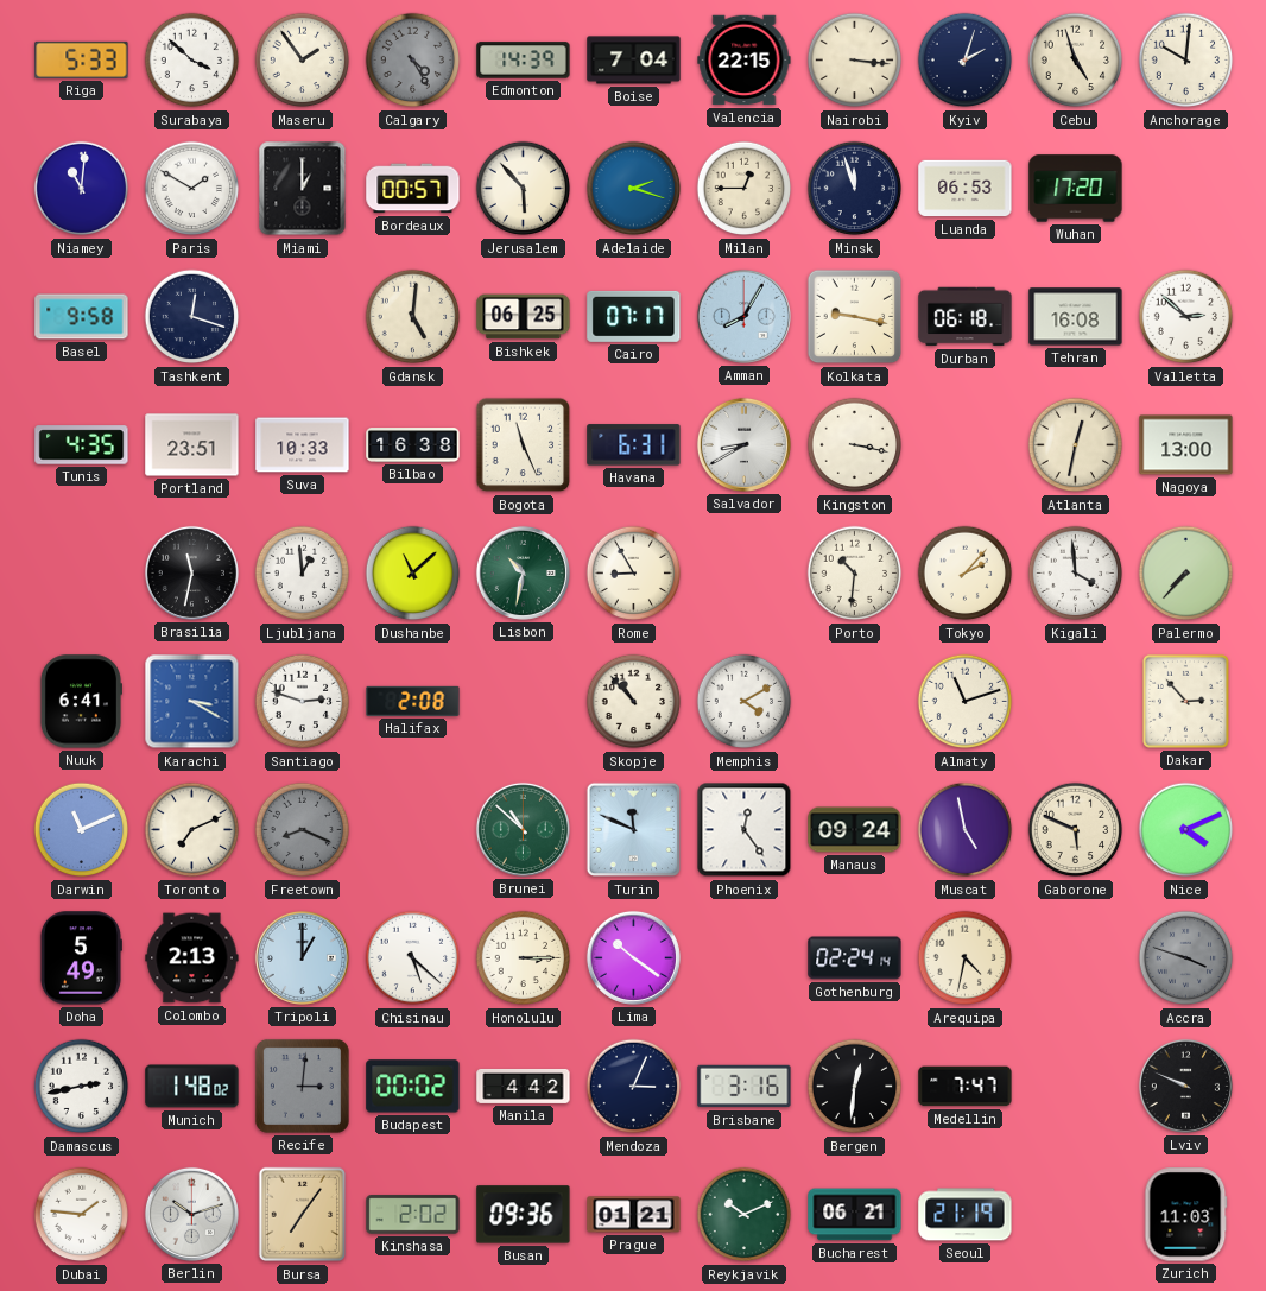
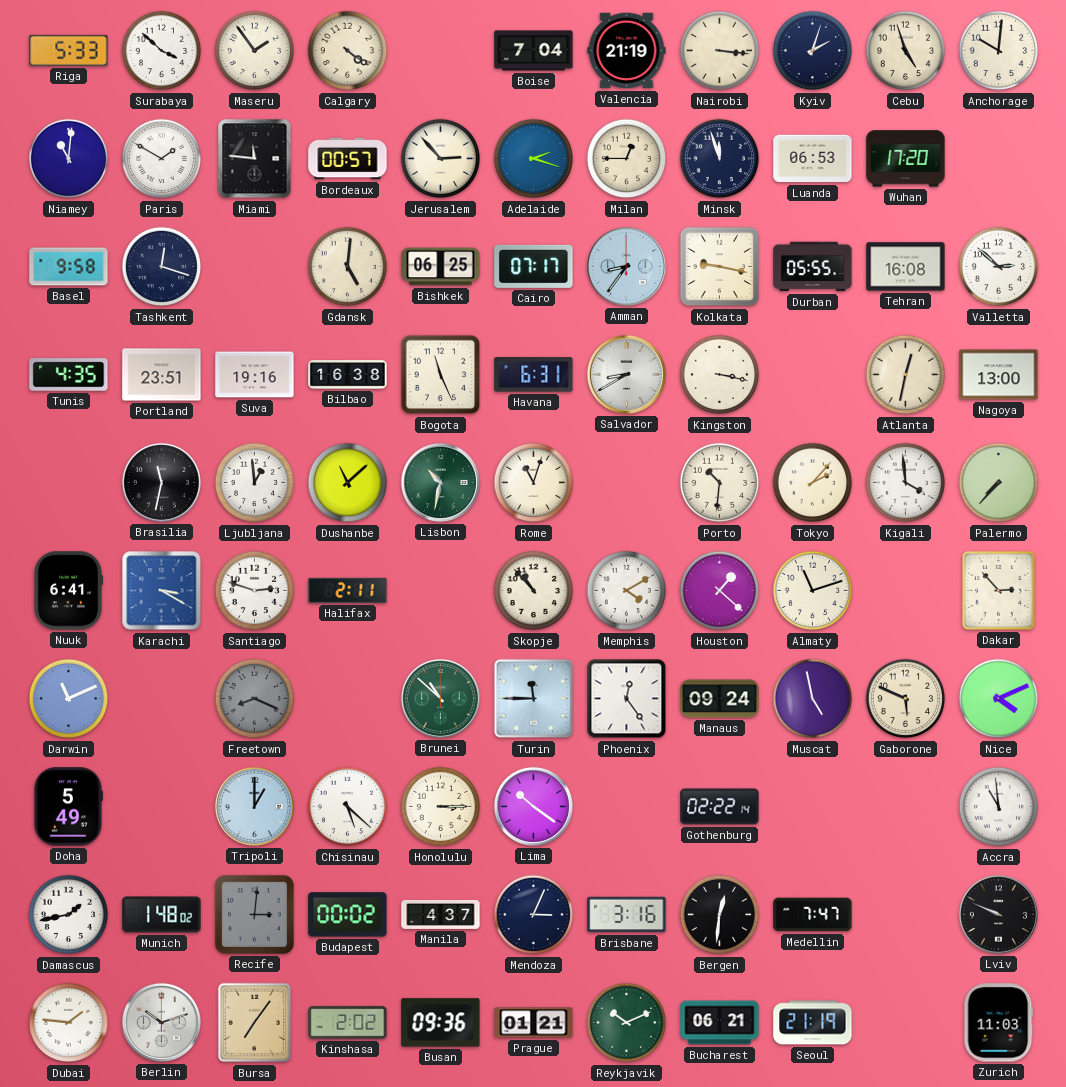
Calgary: 4:25 -> 4:21
Calgary dial: grey -> cream
Edmonton: 14:39 -> none
Valencia: 22:15 -> 21:19
Miami: 1:00 -> 11:46
Jerusalem: 5:53 -> 2:53
Amman: 8:05 -> 8:36
Durban: 06:18 -> 05:55
Suva: 10:33 -> 19:16
Rome: 8:55 -> 11:03
Halifax: 2:08 -> 2:11
Houston: none -> 1:22
Toronto: 7:11 -> none
Turin: 11:49 -> 11:45
Colombo: 2:13 -> none
Gothenburg: 02:24 -> 02:22
Arequipa: 4:32 -> none
Accra: 3:48 -> 10:59
Accra dial: grey -> white
Damascus: 2:43 -> 1:43
Manila: 4:42 -> 4:37
